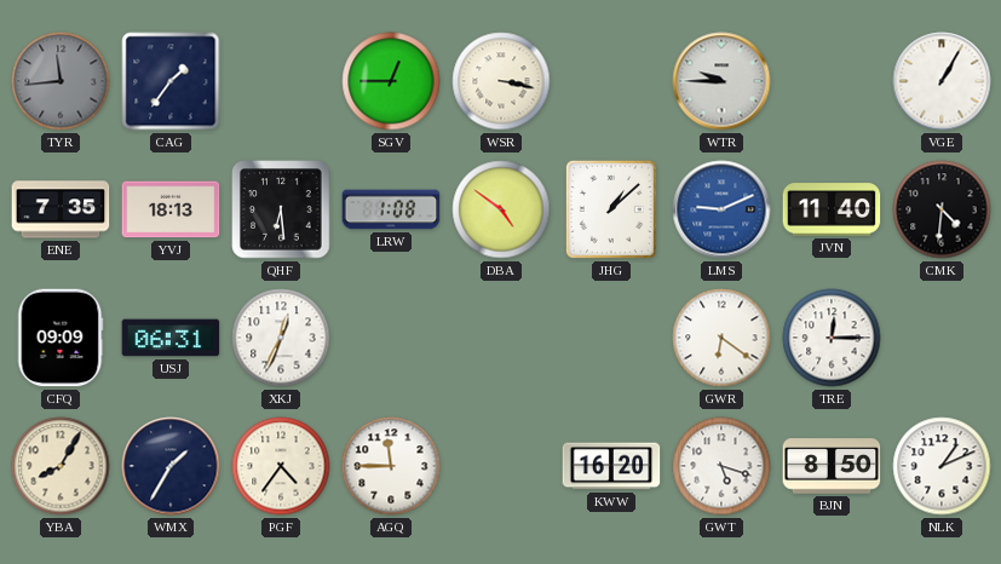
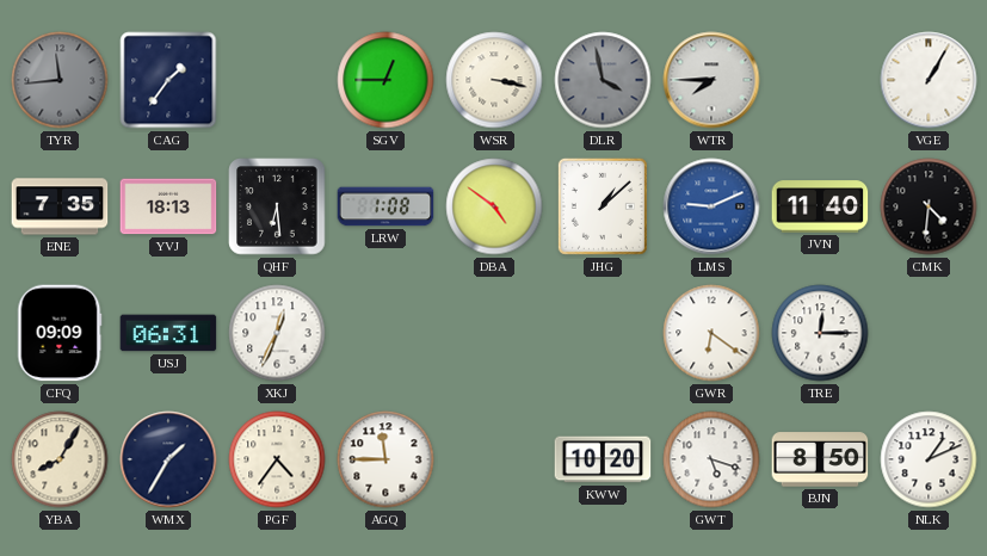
DLR: none -> 3:58
WTR: 9:45 -> 7:45
KWW: 16:20 -> 10:20
